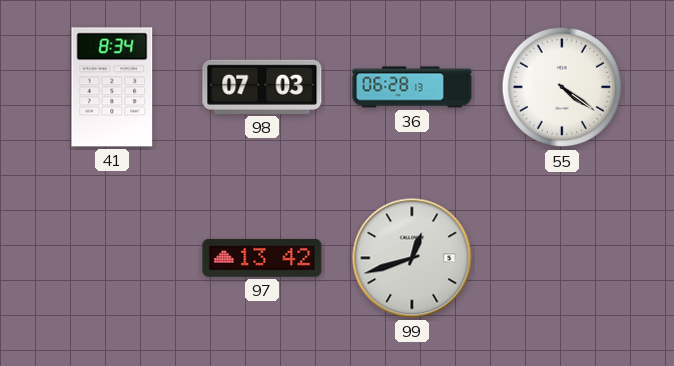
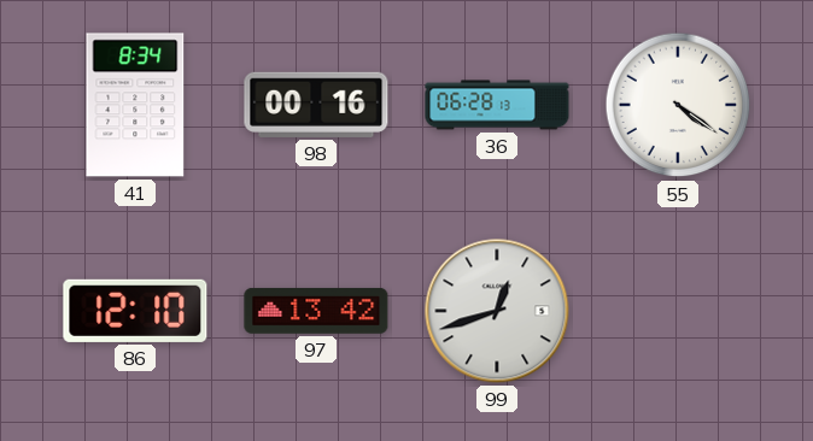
98: 07:03 -> 00:16
86: none -> 12:10
